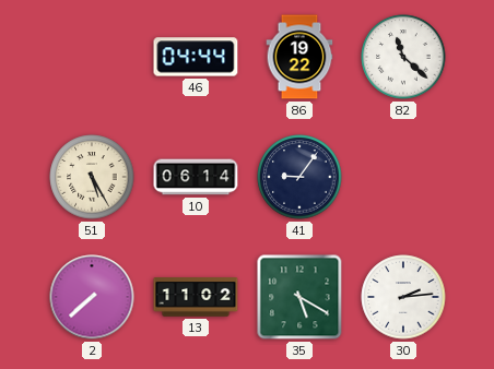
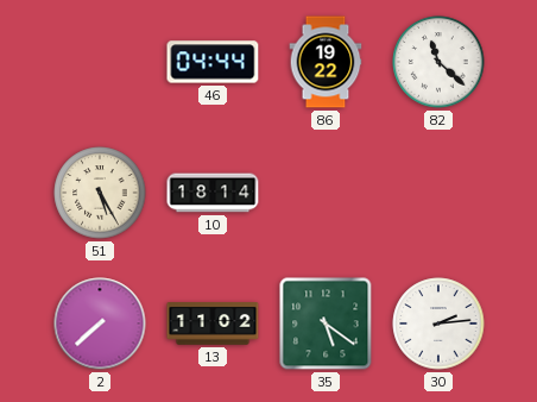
10: 06:14 -> 18:14
41: 9:06 -> none
35: 5:20 -> 5:21
